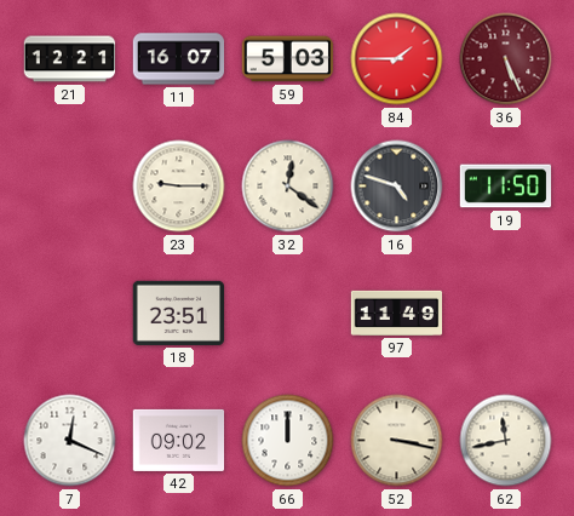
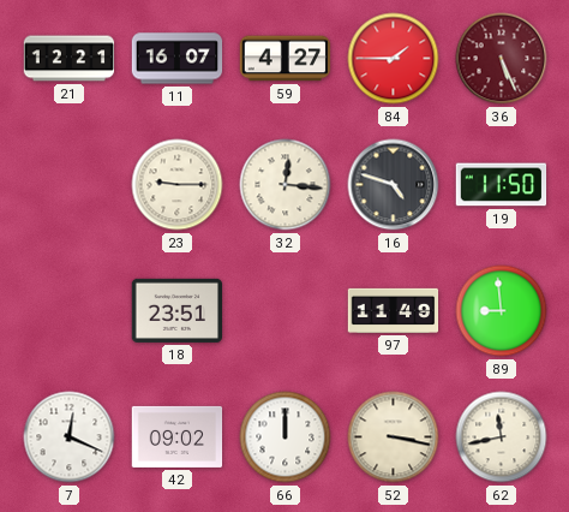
59: 5:03 -> 4:27
32: 12:21 -> 12:16
89: none -> 8:59
